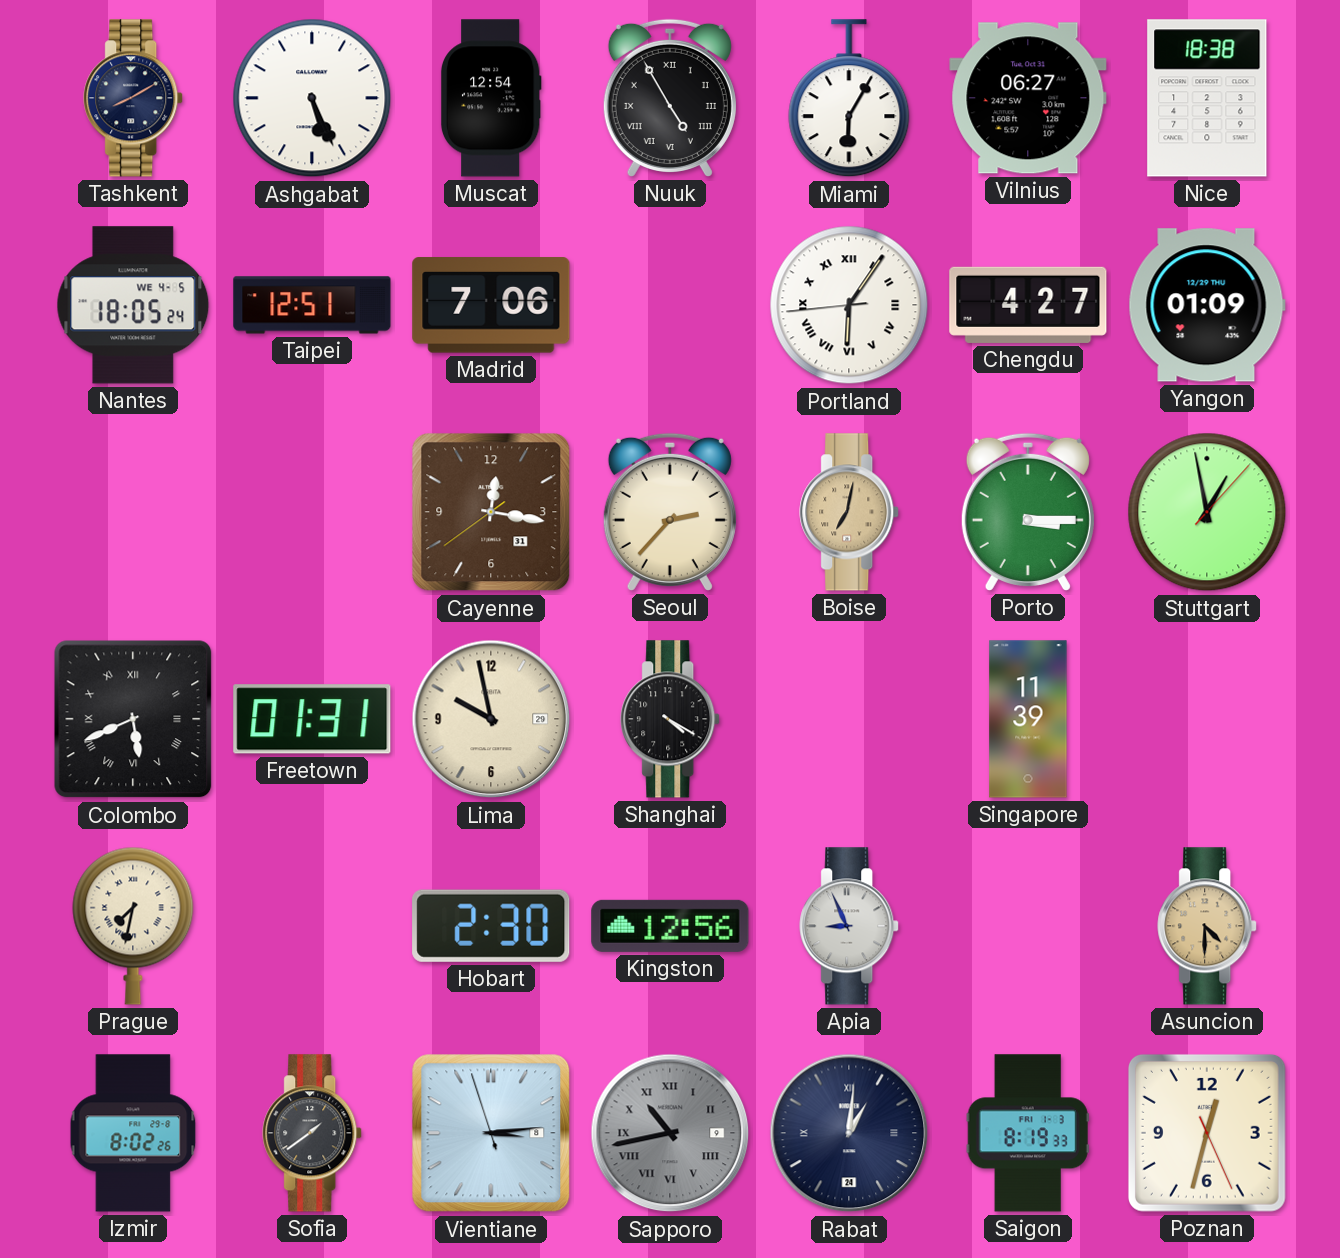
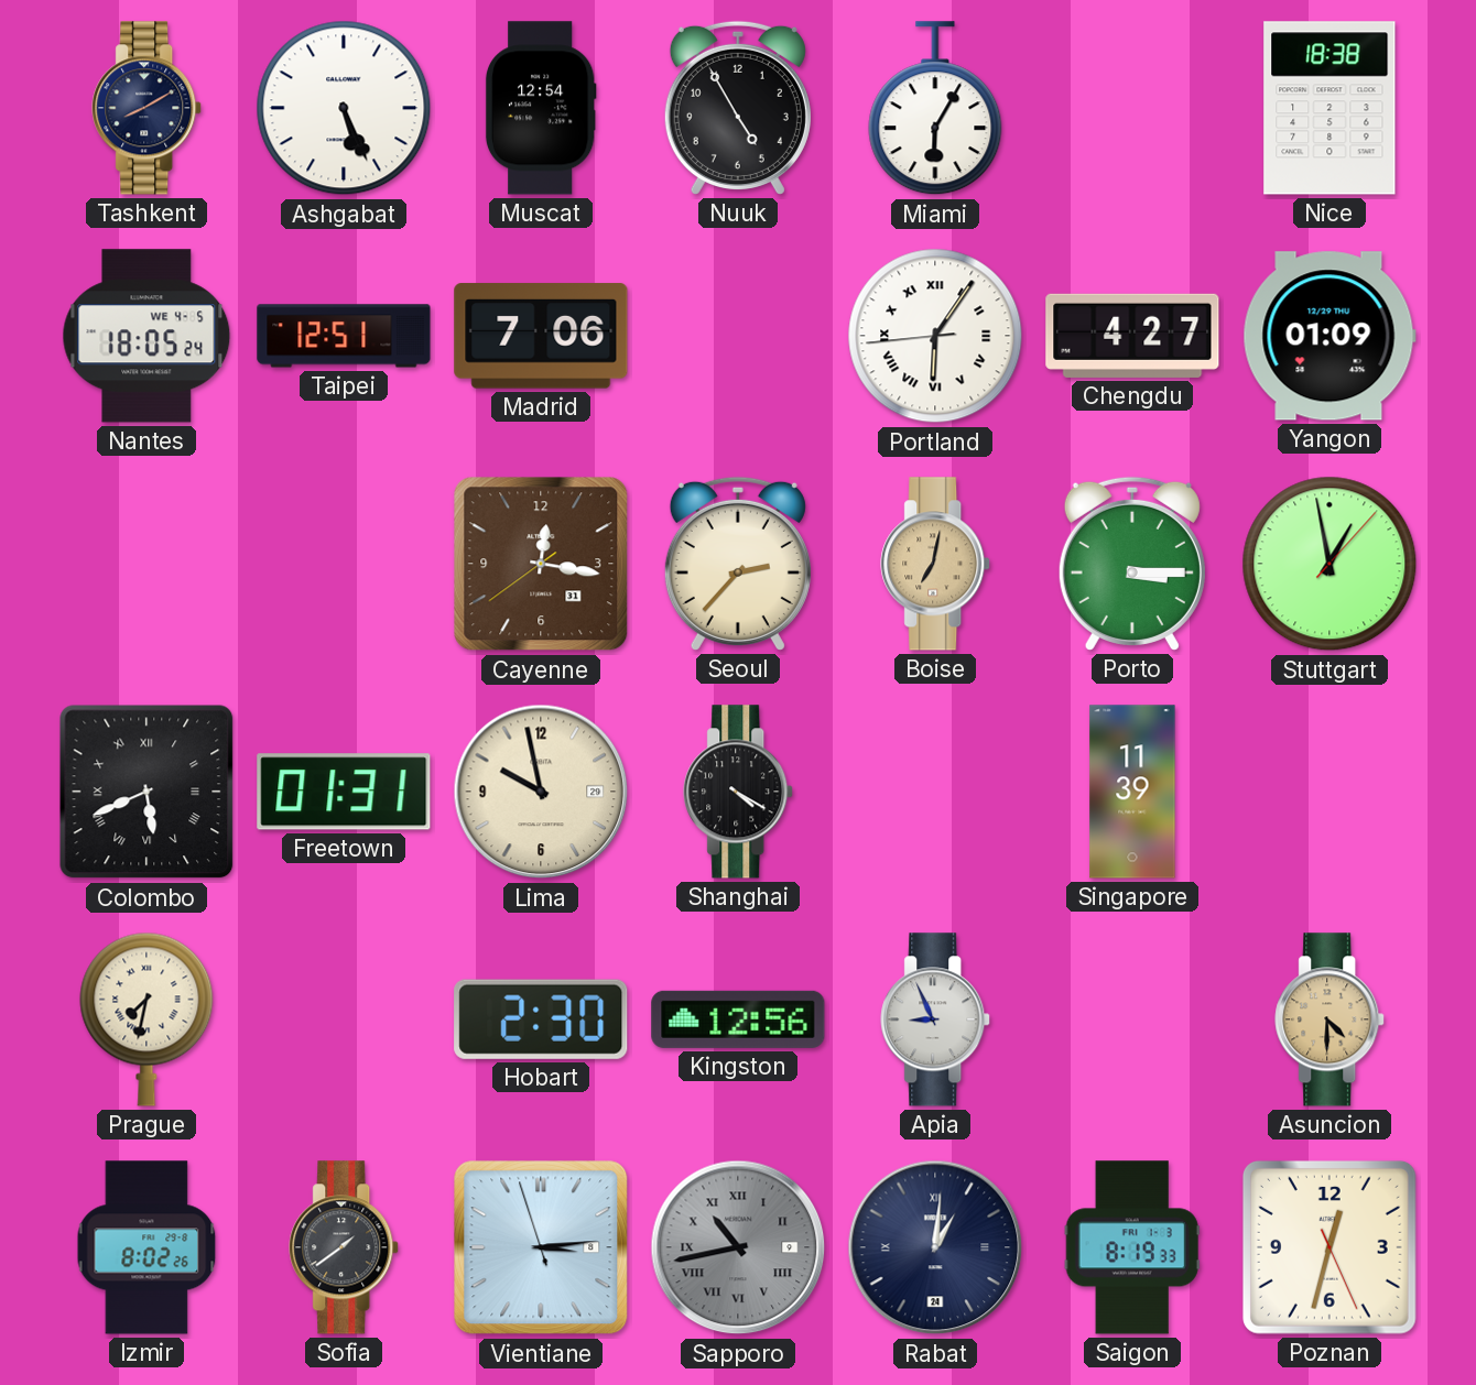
Nuuk numerals: Roman -> Arabic
Vilnius: 06:27 -> none
